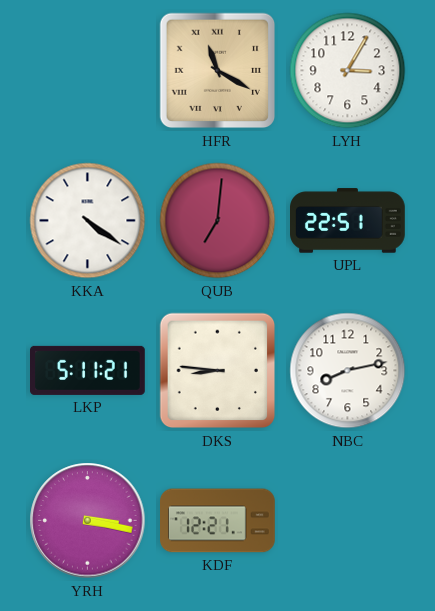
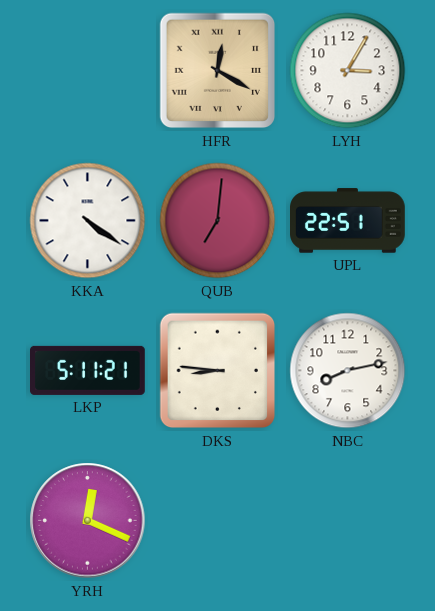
HFR: 11:20 -> 12:20
YRH: 3:17 -> 12:19
KDF: 12:21 -> none
